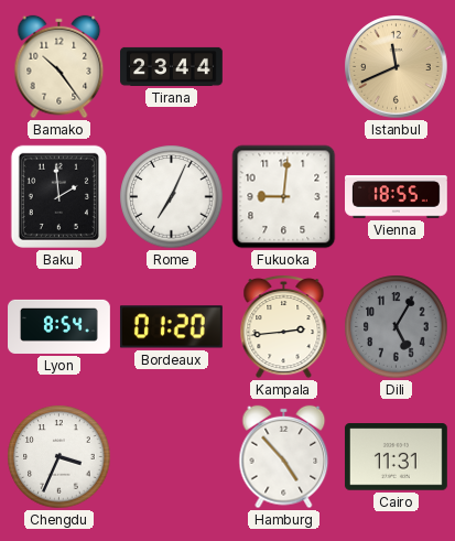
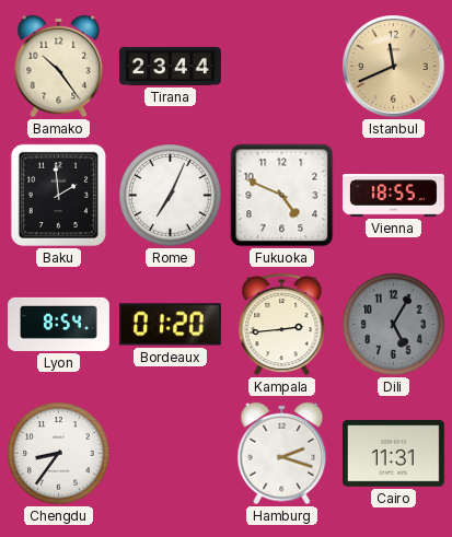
Fukuoka: 9:01 -> 4:49
Chengdu: 3:34 -> 8:36
Hamburg: 4:53 -> 2:18
